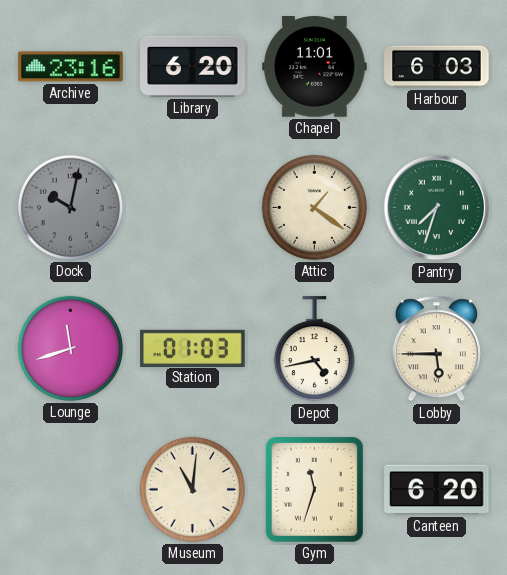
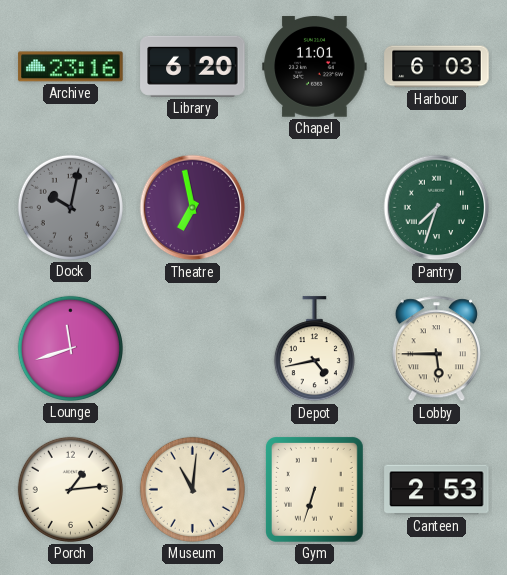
Theatre: none -> 6:58
Attic: 1:21 -> none
Station: 01:03 -> none
Porch: none -> 1:14
Gym: 11:33 -> 6:33
Canteen: 6:20 -> 2:53
